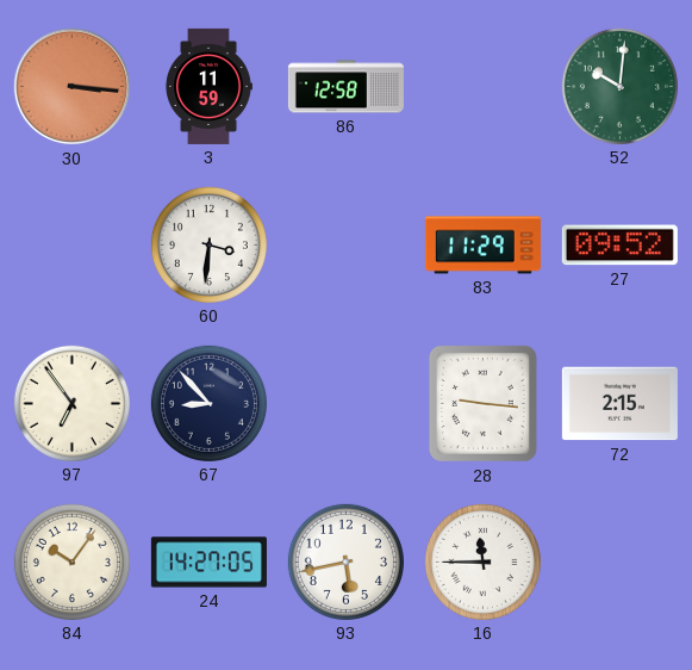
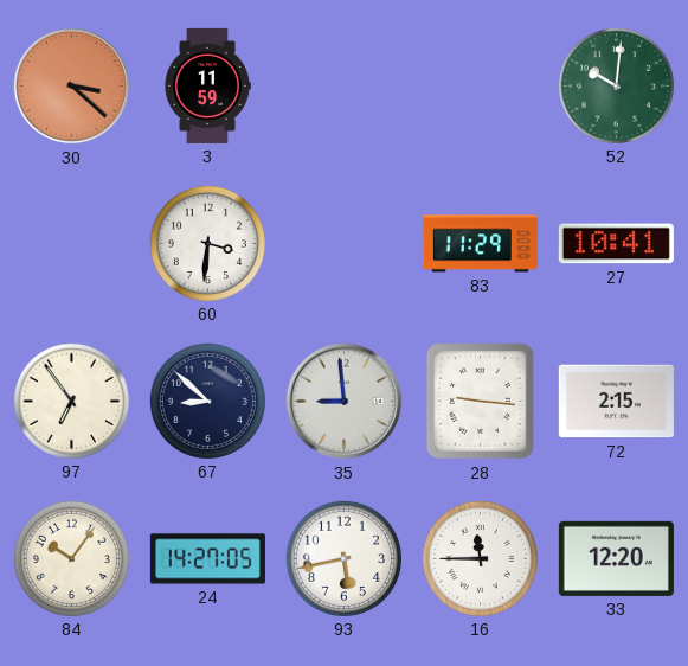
30: 3:16 -> 3:22
86: 12:58 -> none
27: 09:52 -> 10:41
67: 8:53 -> 8:52
35: none -> 8:59
33: none -> 12:20
